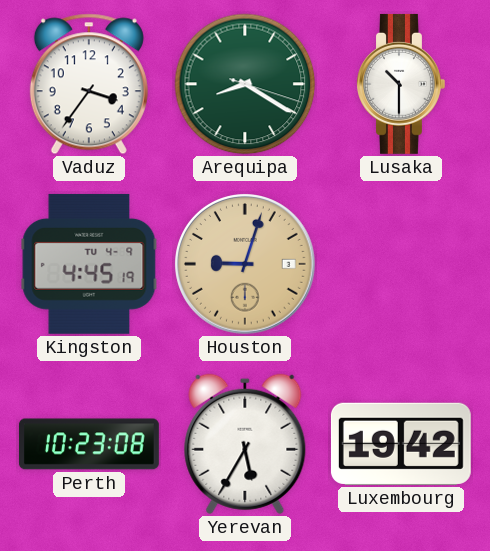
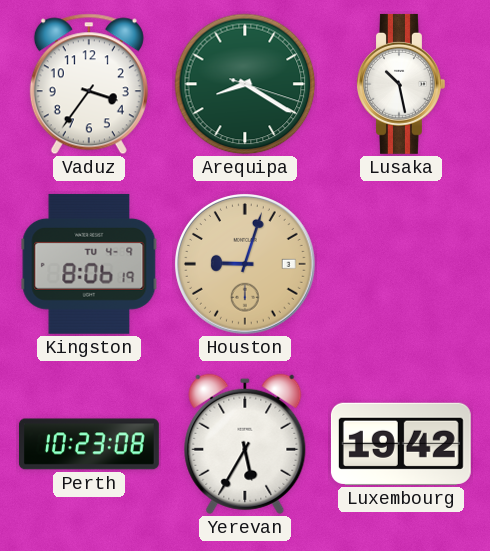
Lusaka: 10:30 -> 10:28
Kingston: 4:45 -> 8:06
